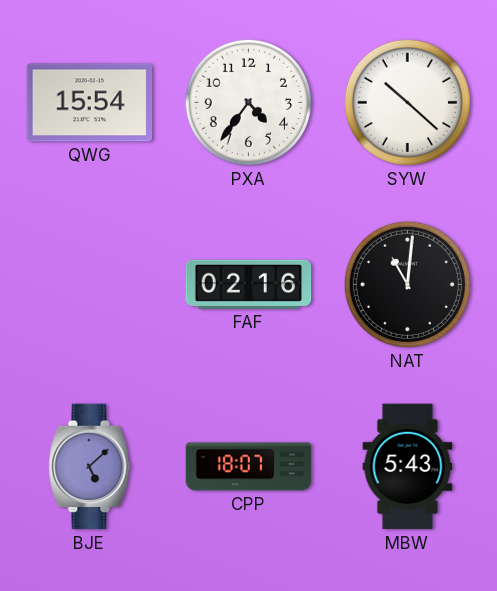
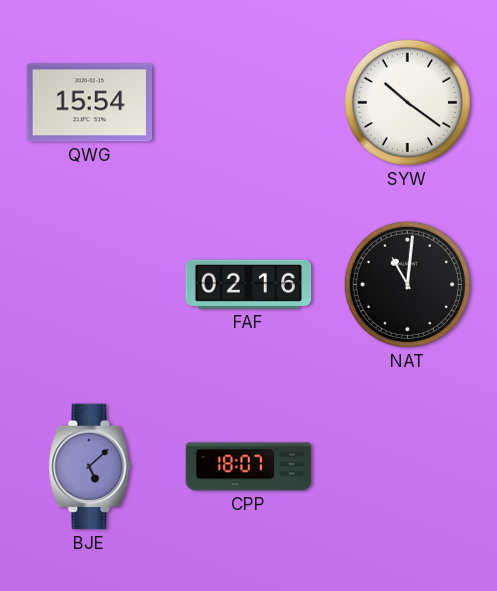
PXA: 4:36 -> none
SYW: 10:22 -> 10:21
MBW: 5:43 -> none
